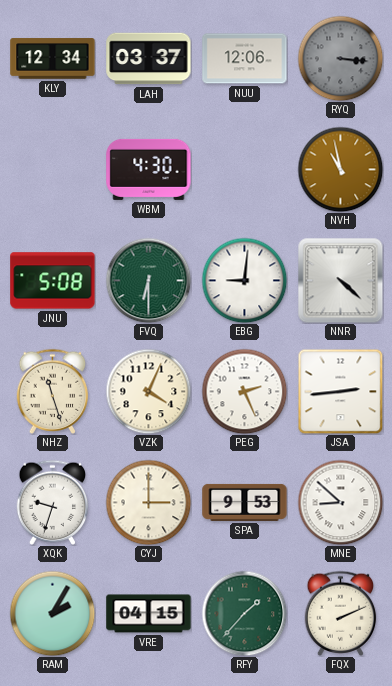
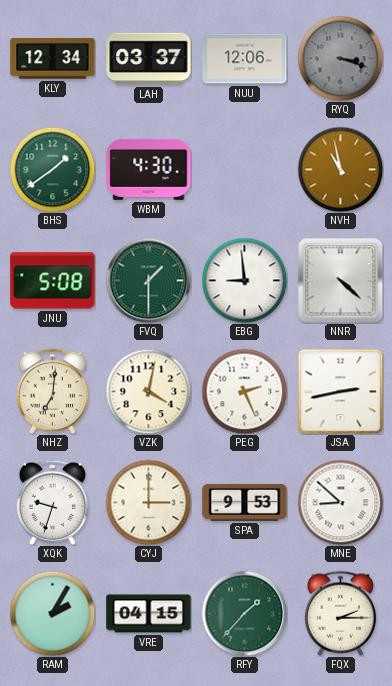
RYQ: 3:16 -> 3:18
BHS: none -> 1:39
FVQ: 6:30 -> 1:30
EBG: 9:01 -> 8:59
NHZ: 11:27 -> 7:01
VZK: 4:04 -> 4:02
JSA: 2:44 -> 2:43
FQX: 2:11 -> 2:15
